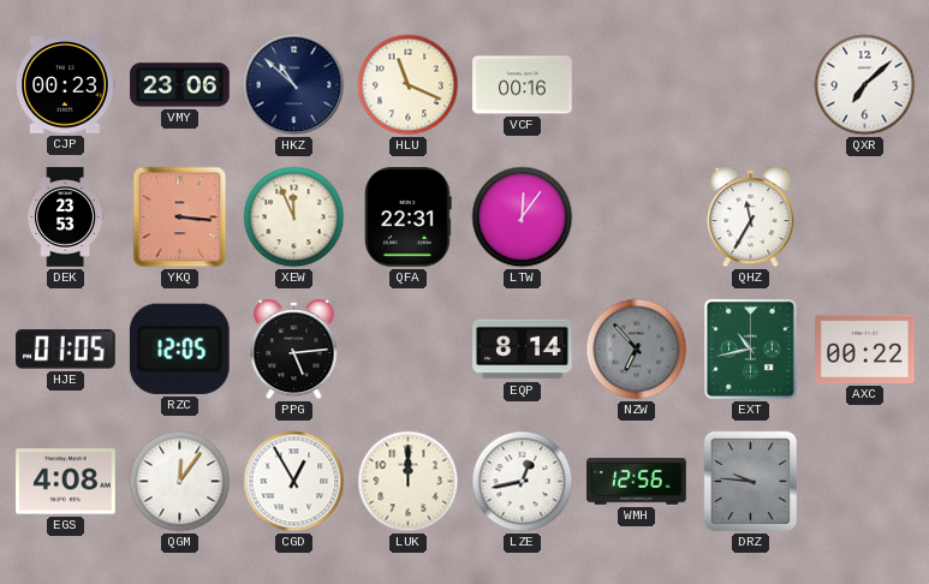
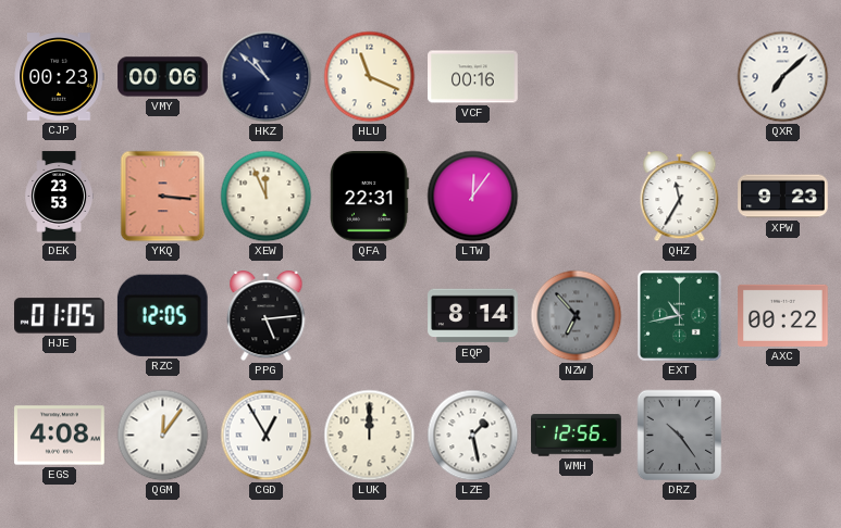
VMY: 23:06 -> 00:06
XPW: none -> 9:23
LZE: 12:43 -> 1:28
DRZ: 9:46 -> 10:24
